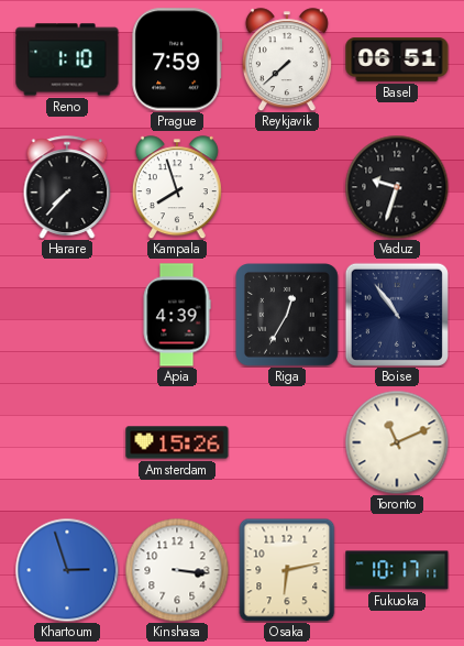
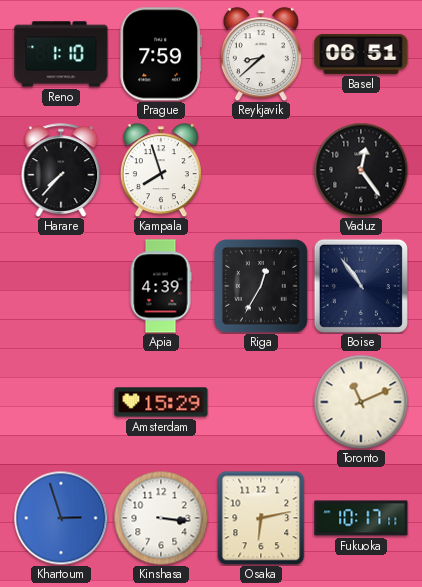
Reykjavik: 7:38 -> 8:38
Vaduz: 9:33 -> 12:24
Amsterdam: 15:26 -> 15:29
